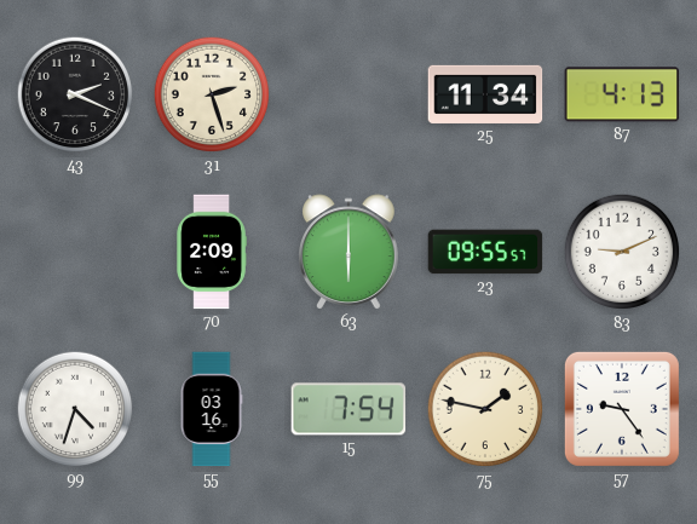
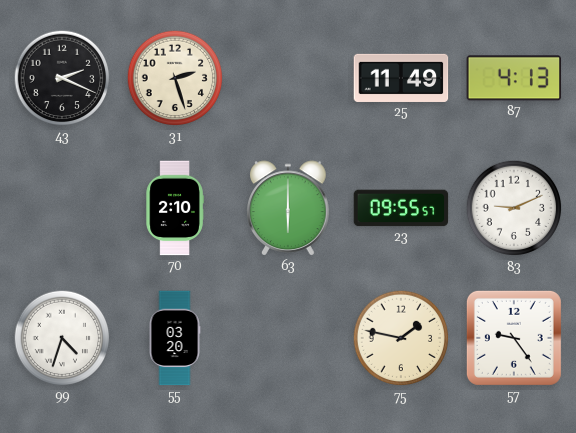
25: 11:34 -> 11:49
70: 2:09 -> 2:10
55: 03:16 -> 03:20
15: 7:54 -> none
